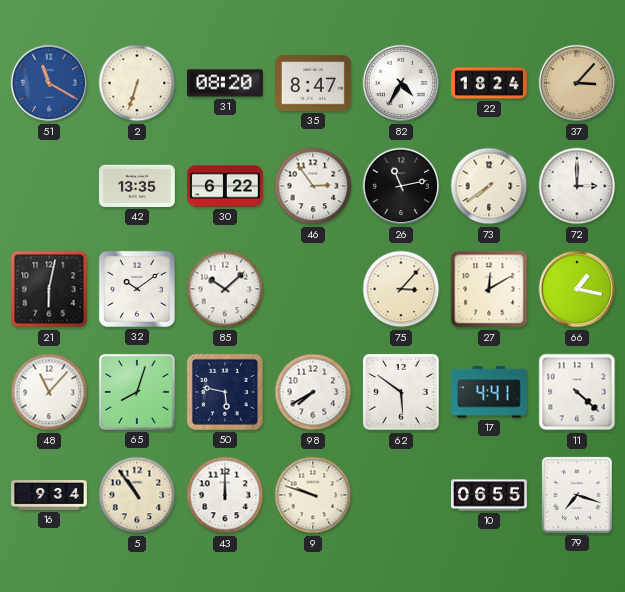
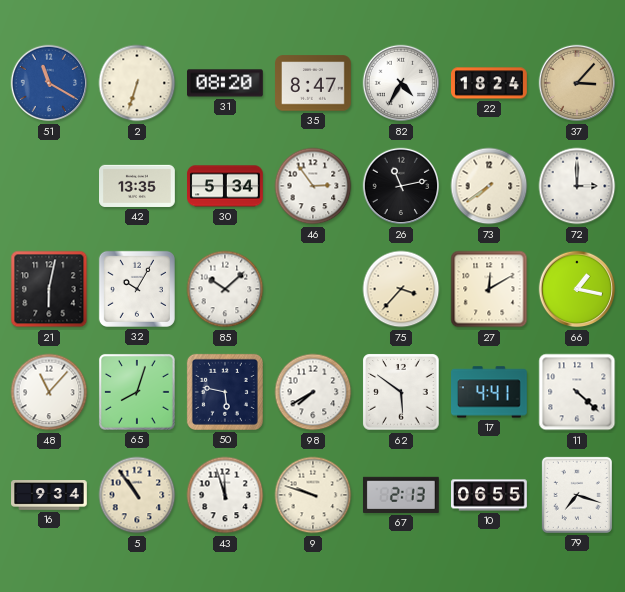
30: 6:22 -> 5:34
32: 10:09 -> 10:05
75: 3:07 -> 3:37
43: 12:00 -> 11:57
67: none -> 2:13
